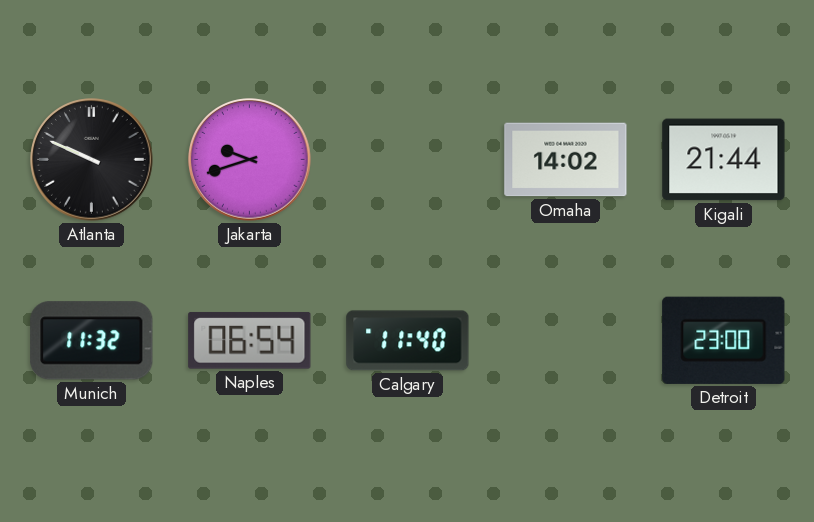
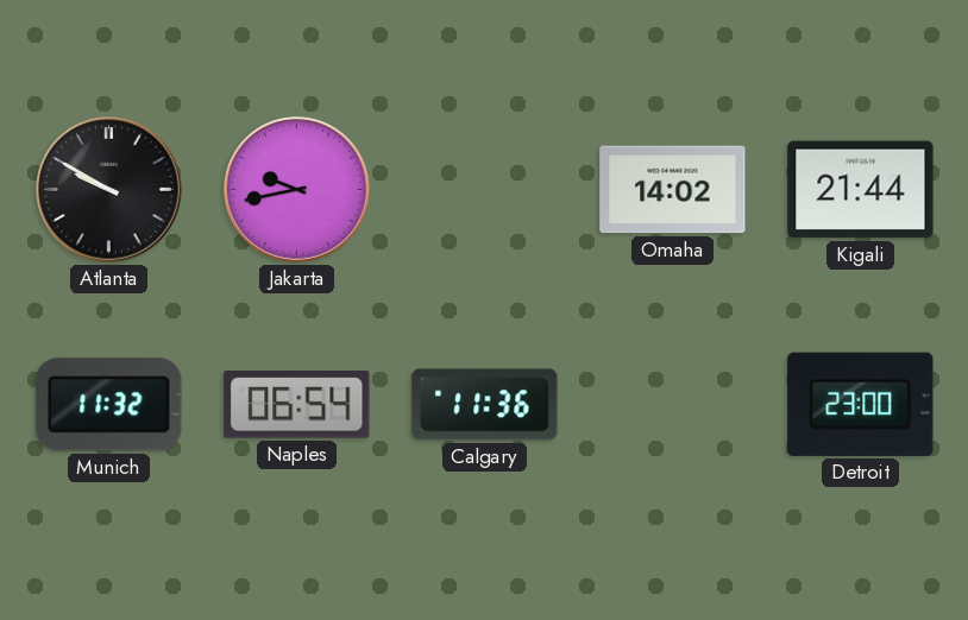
Atlanta: 9:49 -> 9:50
Jakarta: 9:42 -> 9:43
Calgary: 11:40 -> 11:36
